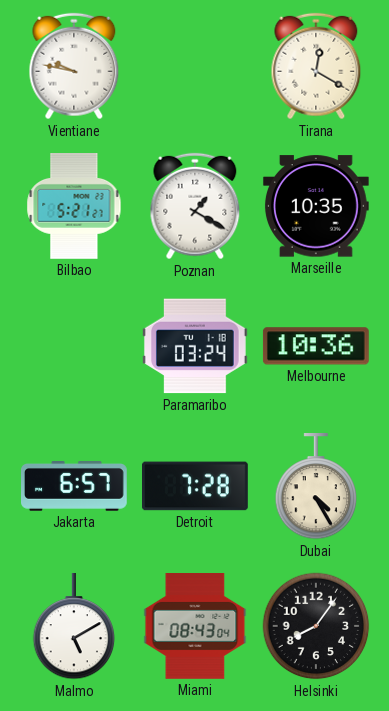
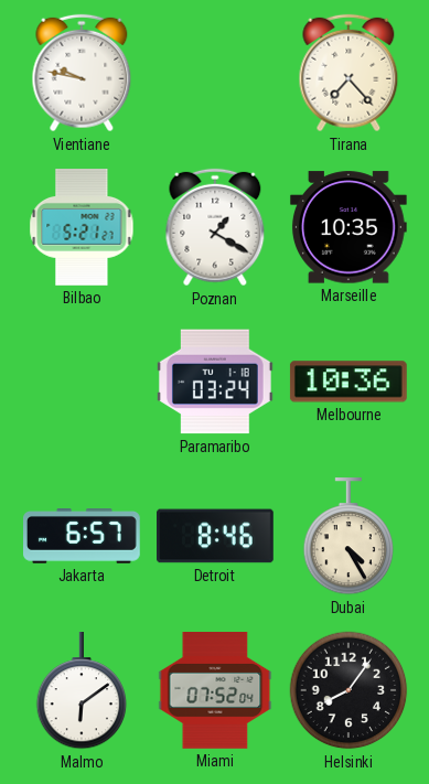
Tirana: 12:20 -> 7:23
Detroit: 7:28 -> 8:46
Malmo: 5:10 -> 6:09
Miami: 08:43 -> 07:52
